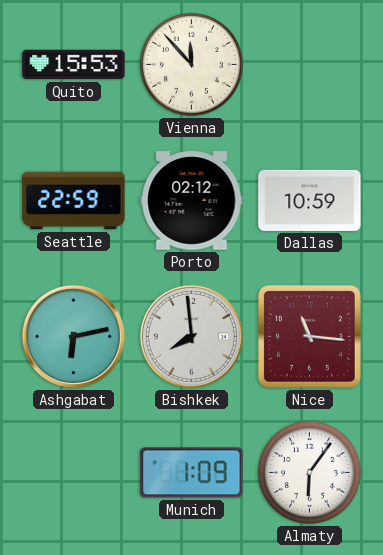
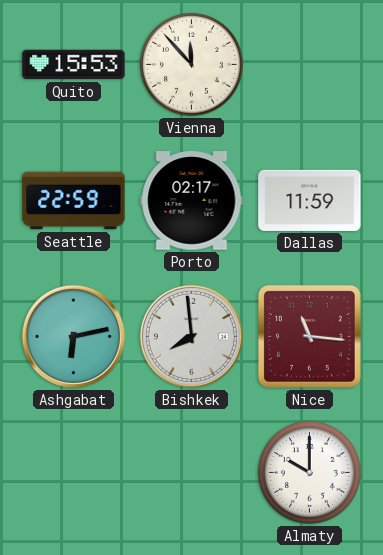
Porto: 02:12 -> 02:17
Dallas: 10:59 -> 11:59
Munich: 1:09 -> none
Almaty: 6:06 -> 10:00
